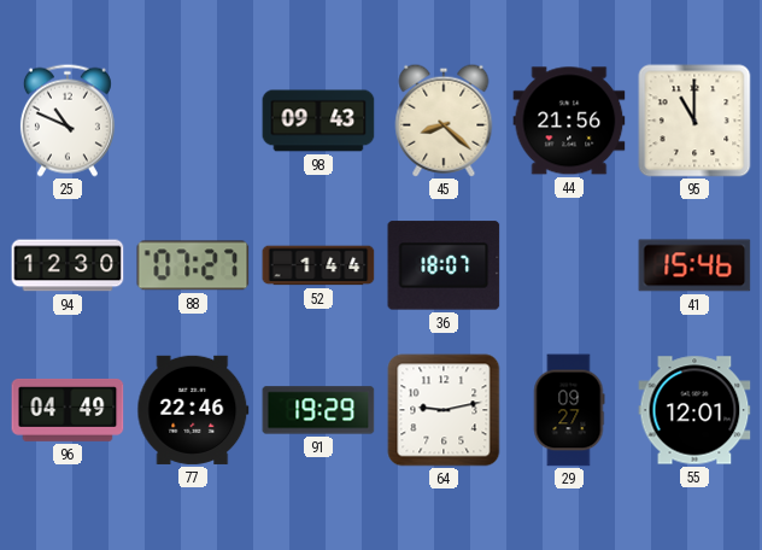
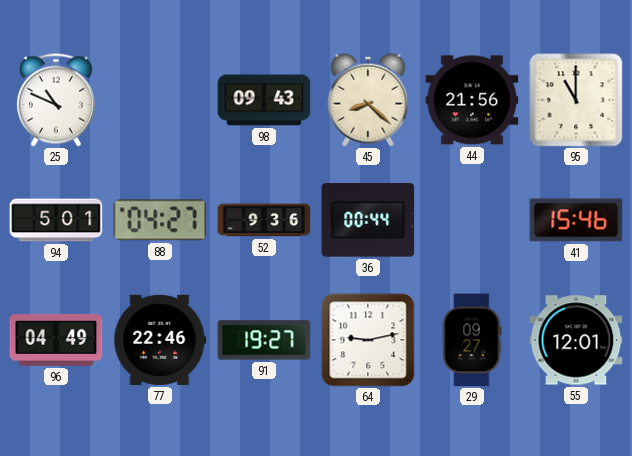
94: 12:30 -> 5:01
88: 07:27 -> 04:27
52: 1:44 -> 9:36
36: 18:07 -> 00:44
91: 19:29 -> 19:27
